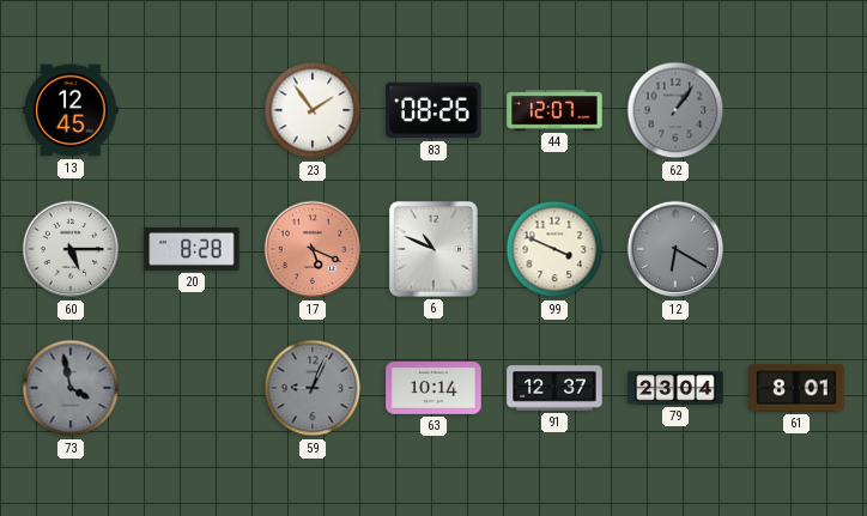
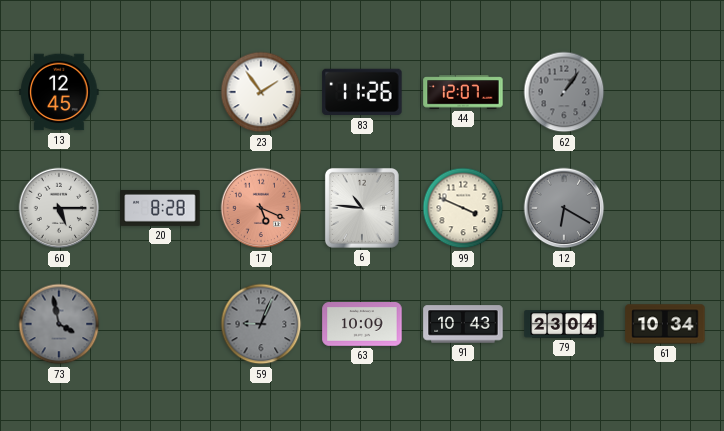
83: 08:26 -> 11:26
6: 10:49 -> 10:46
63: 10:14 -> 10:09
91: 12:37 -> 10:43
61: 8:01 -> 10:34
